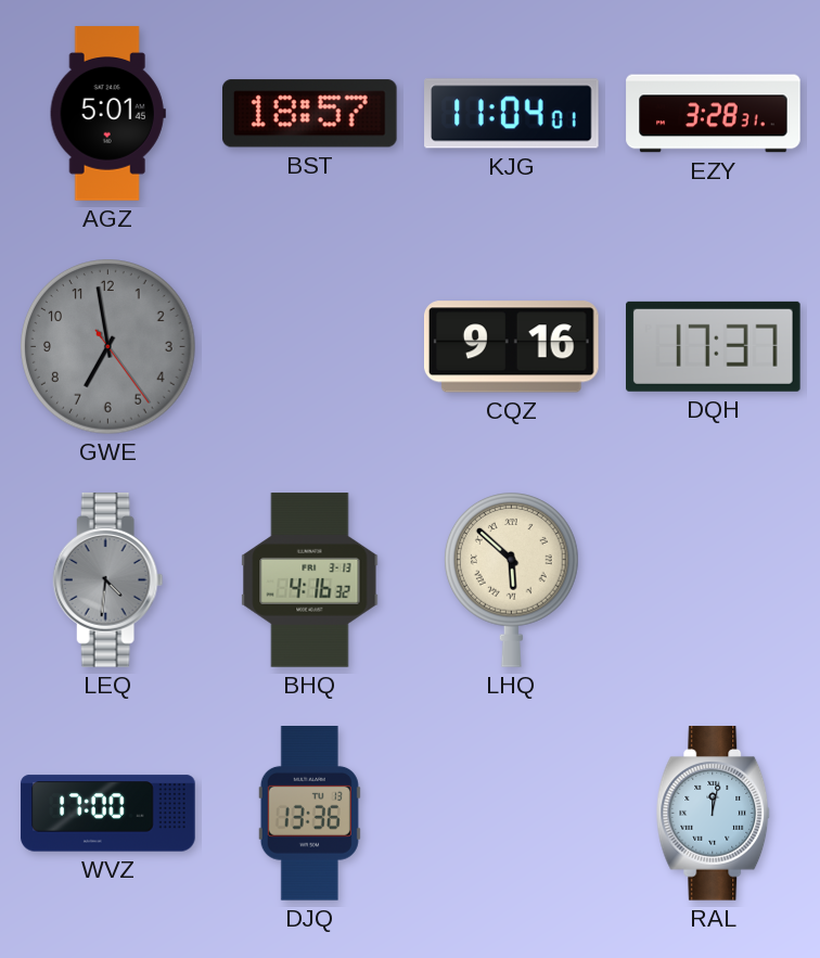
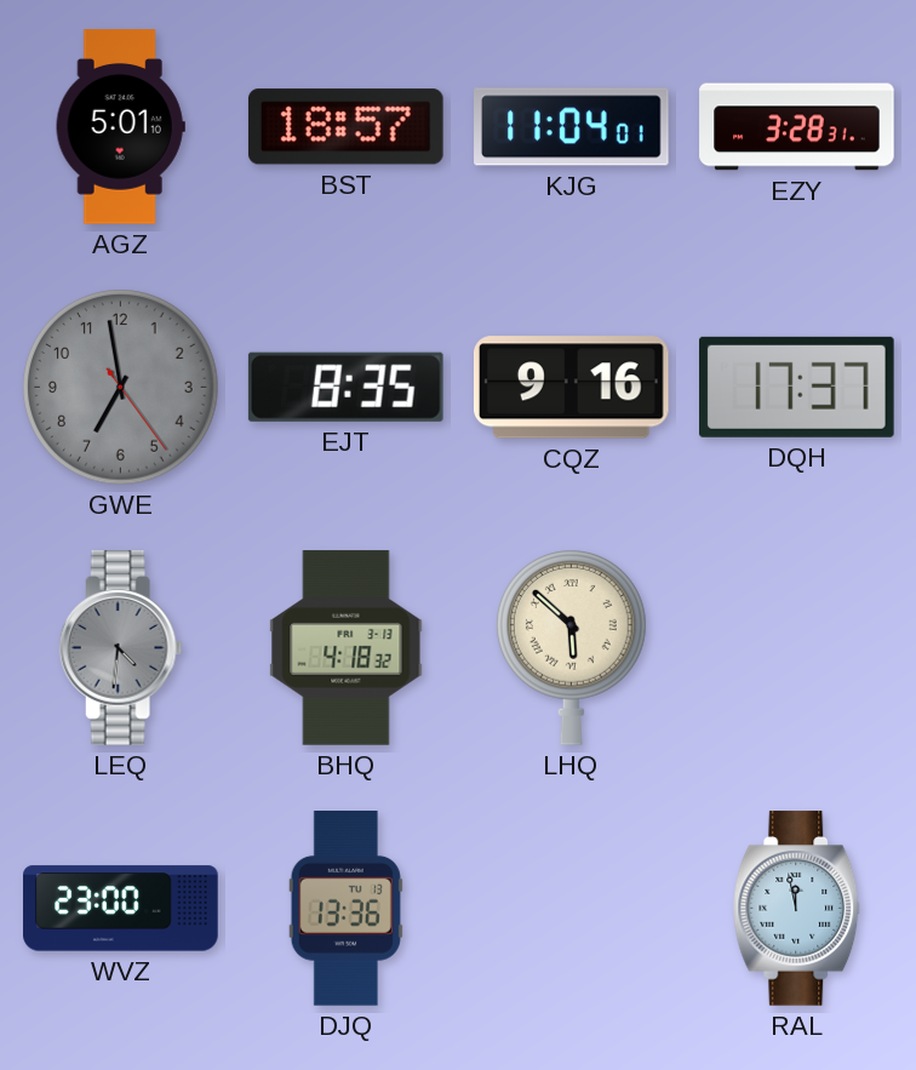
AGZ: 5:01:45 -> 5:01:10
EJT: none -> 8:35
BHQ: 4:16 -> 4:18
WVZ: 17:00 -> 23:00
RAL: 12:02 -> 11:58
